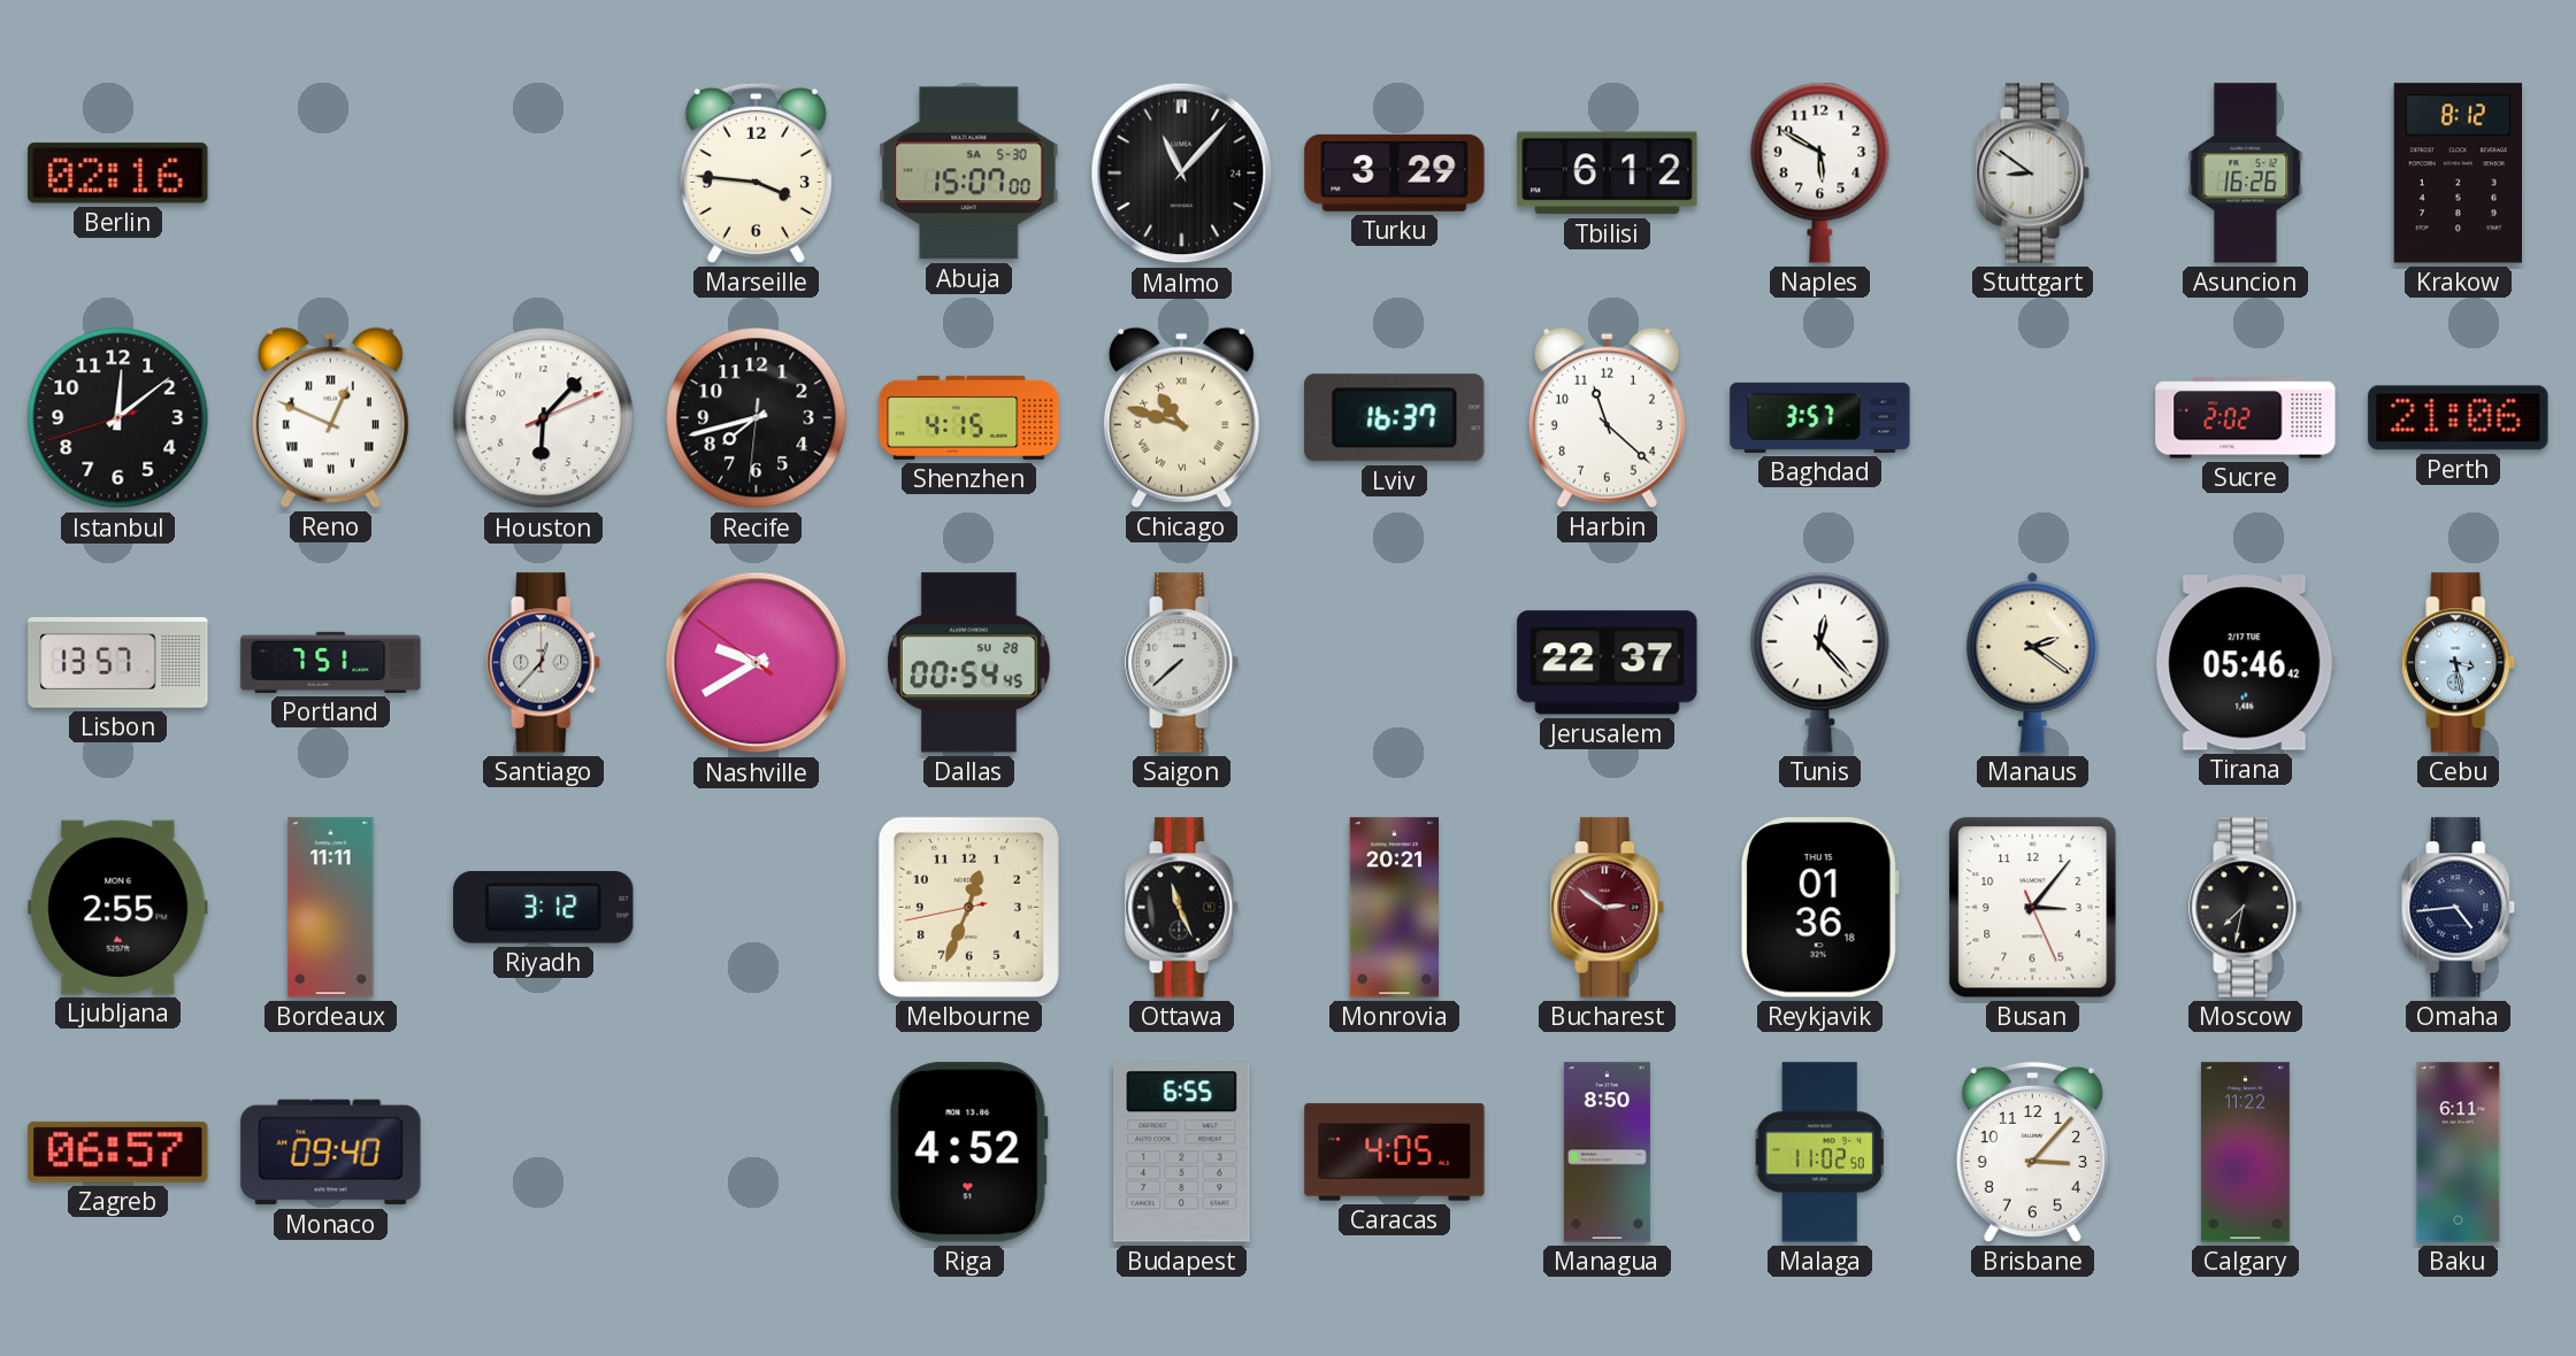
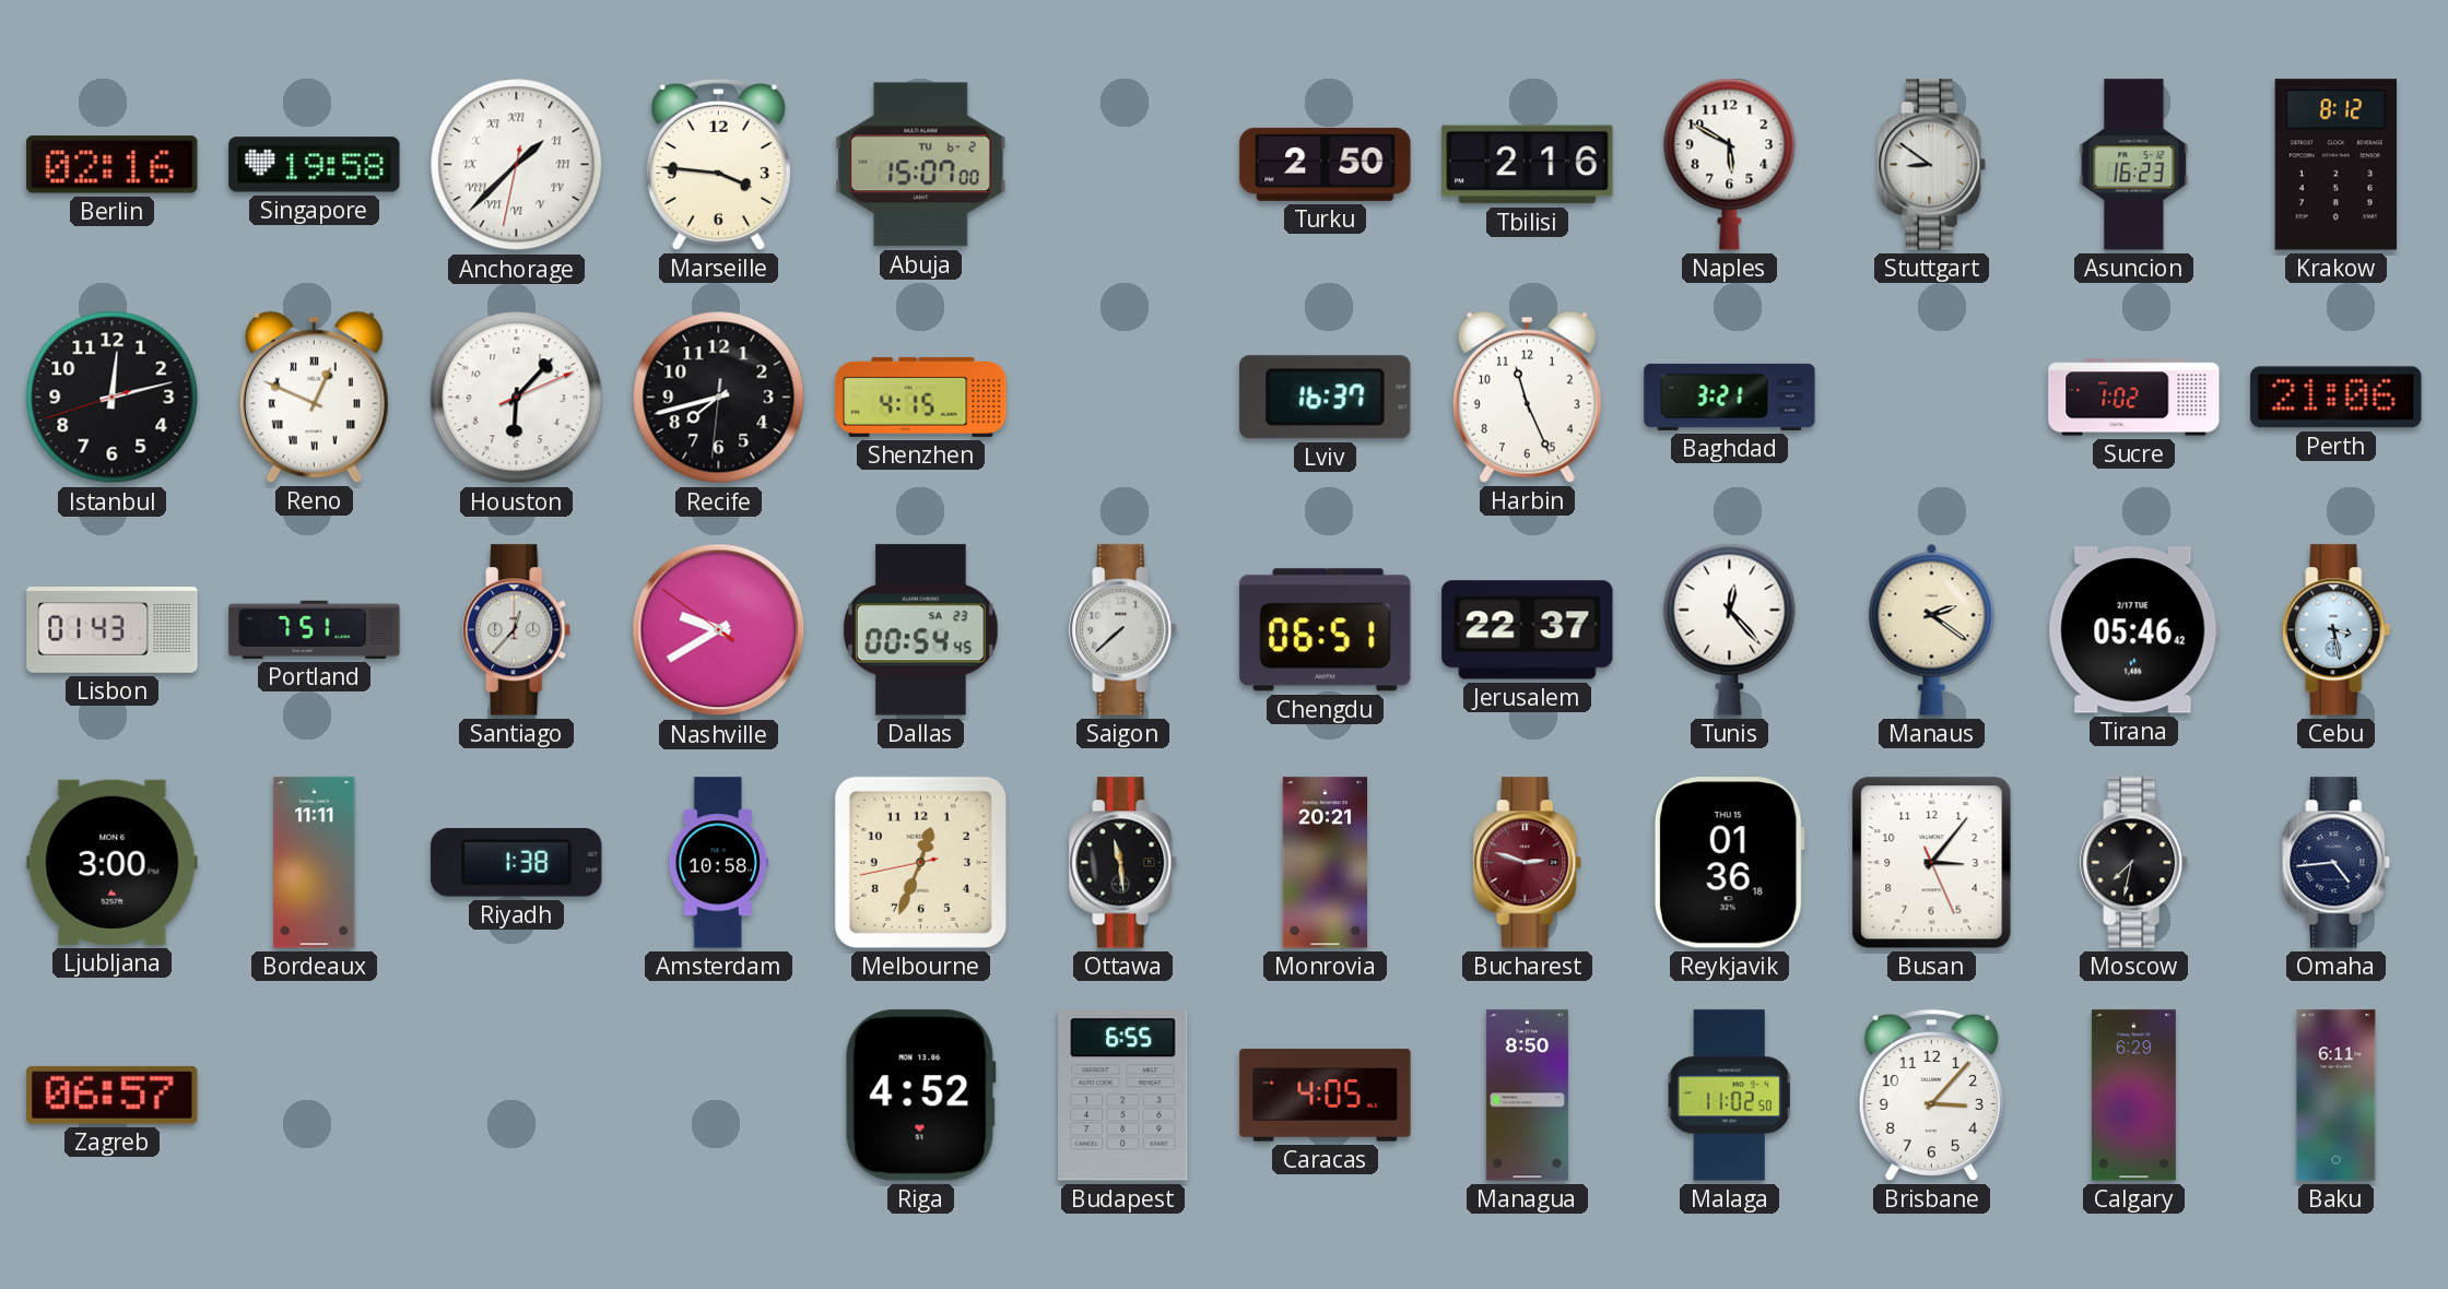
Singapore: none -> 19:58
Anchorage: none -> 1:37
Abuja date: SA 5-30 -> TU 6-2
Malmo: 11:07 -> none
Turku: 3:29 -> 2:50
Tbilisi: 6:12 -> 2:16
Asuncion: 16:26 -> 16:23
Istanbul: 12:08 -> 12:12
Chicago: 10:48 -> none
Harbin: 11:22 -> 11:26
Baghdad: 3:57 -> 3:21
Sucre: 2:02 -> 1:02
Lisbon: 13:57 -> 01:43
Dallas date: SU 28 -> SA 23
Chengdu: none -> 06:51
Ljubljana: 2:55 -> 3:00
Riyadh: 3:12 -> 1:38
Amsterdam: none -> 10:58
Ottawa: 11:26 -> 11:29
Bucharest: 2:51 -> 2:48
Monaco: 09:40 -> none
Calgary: 11:22 -> 6:29
